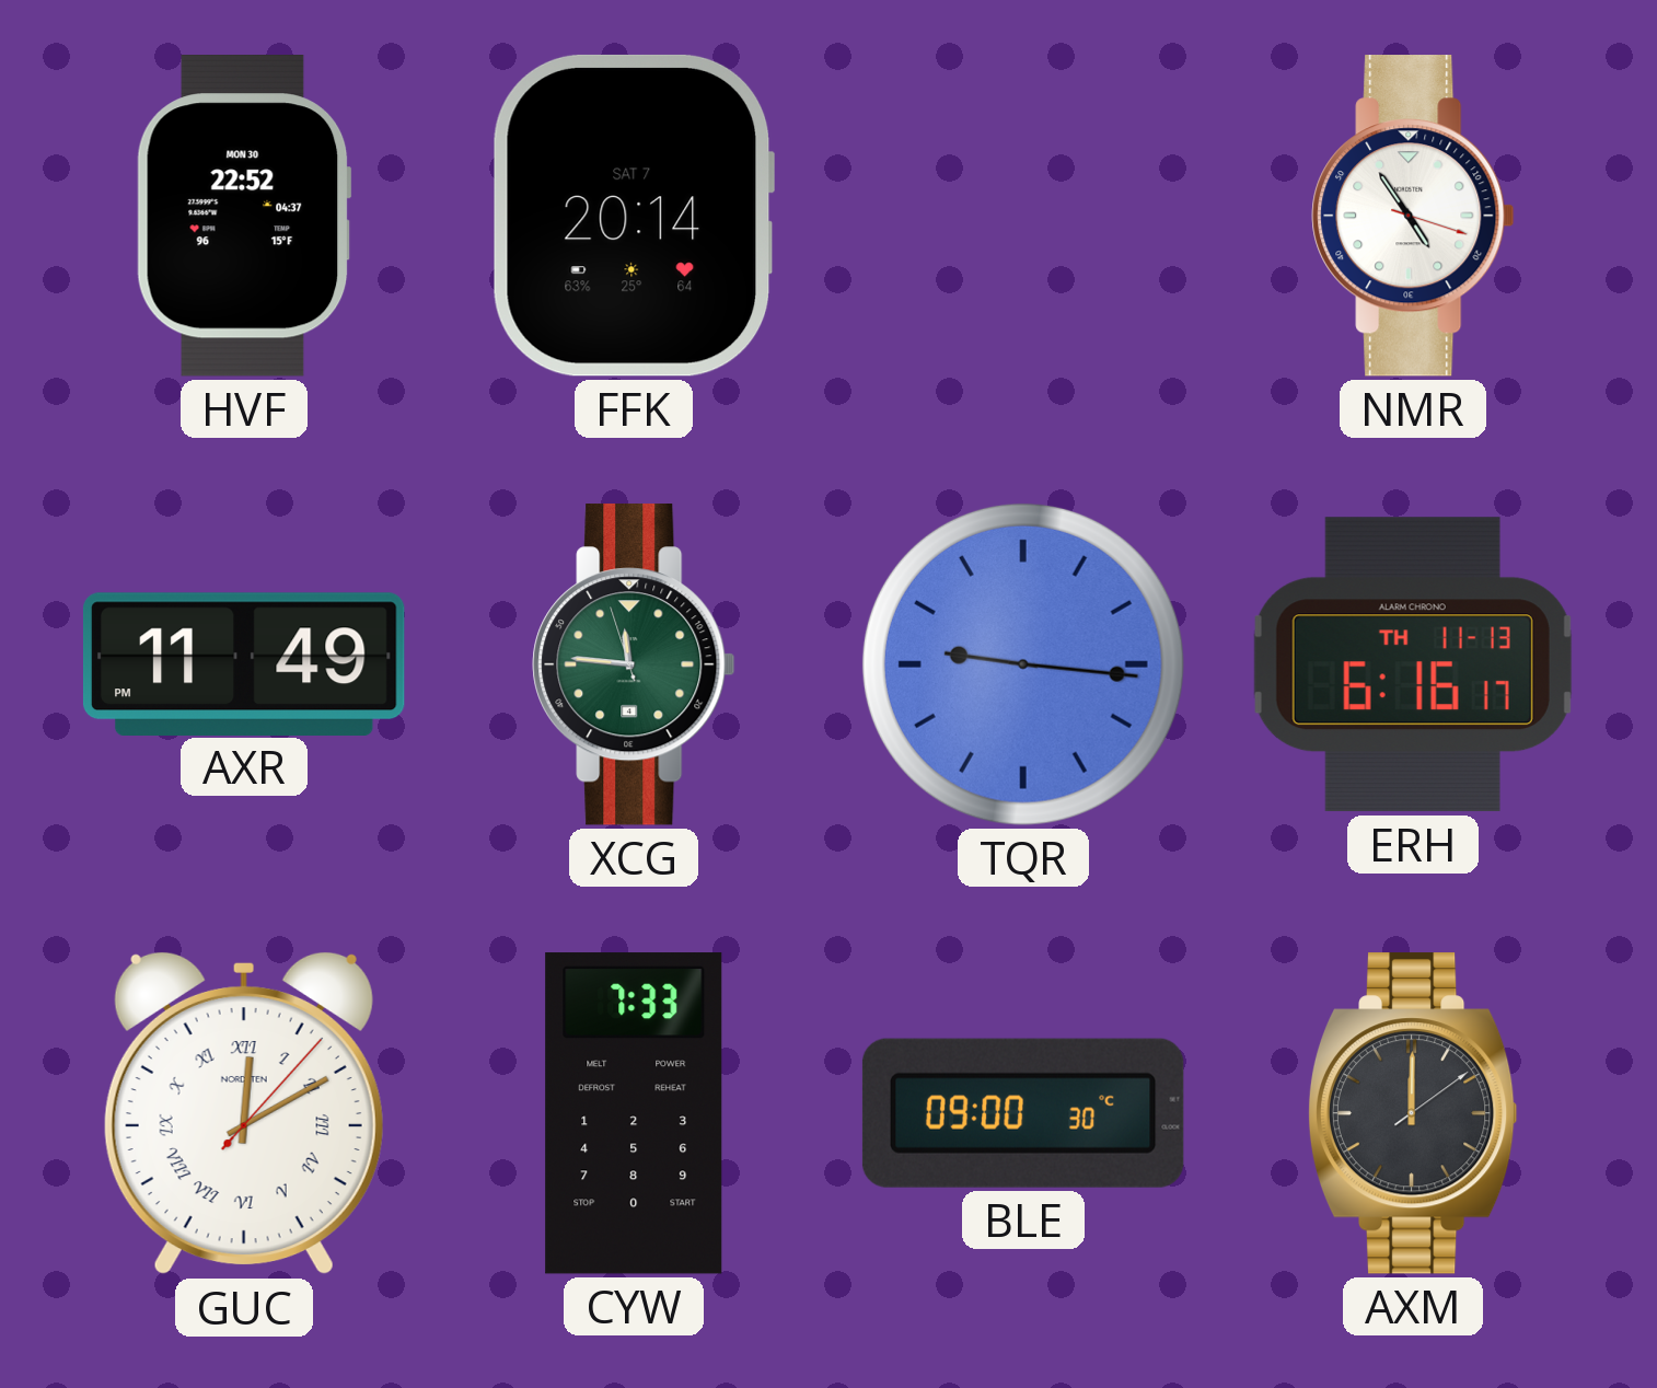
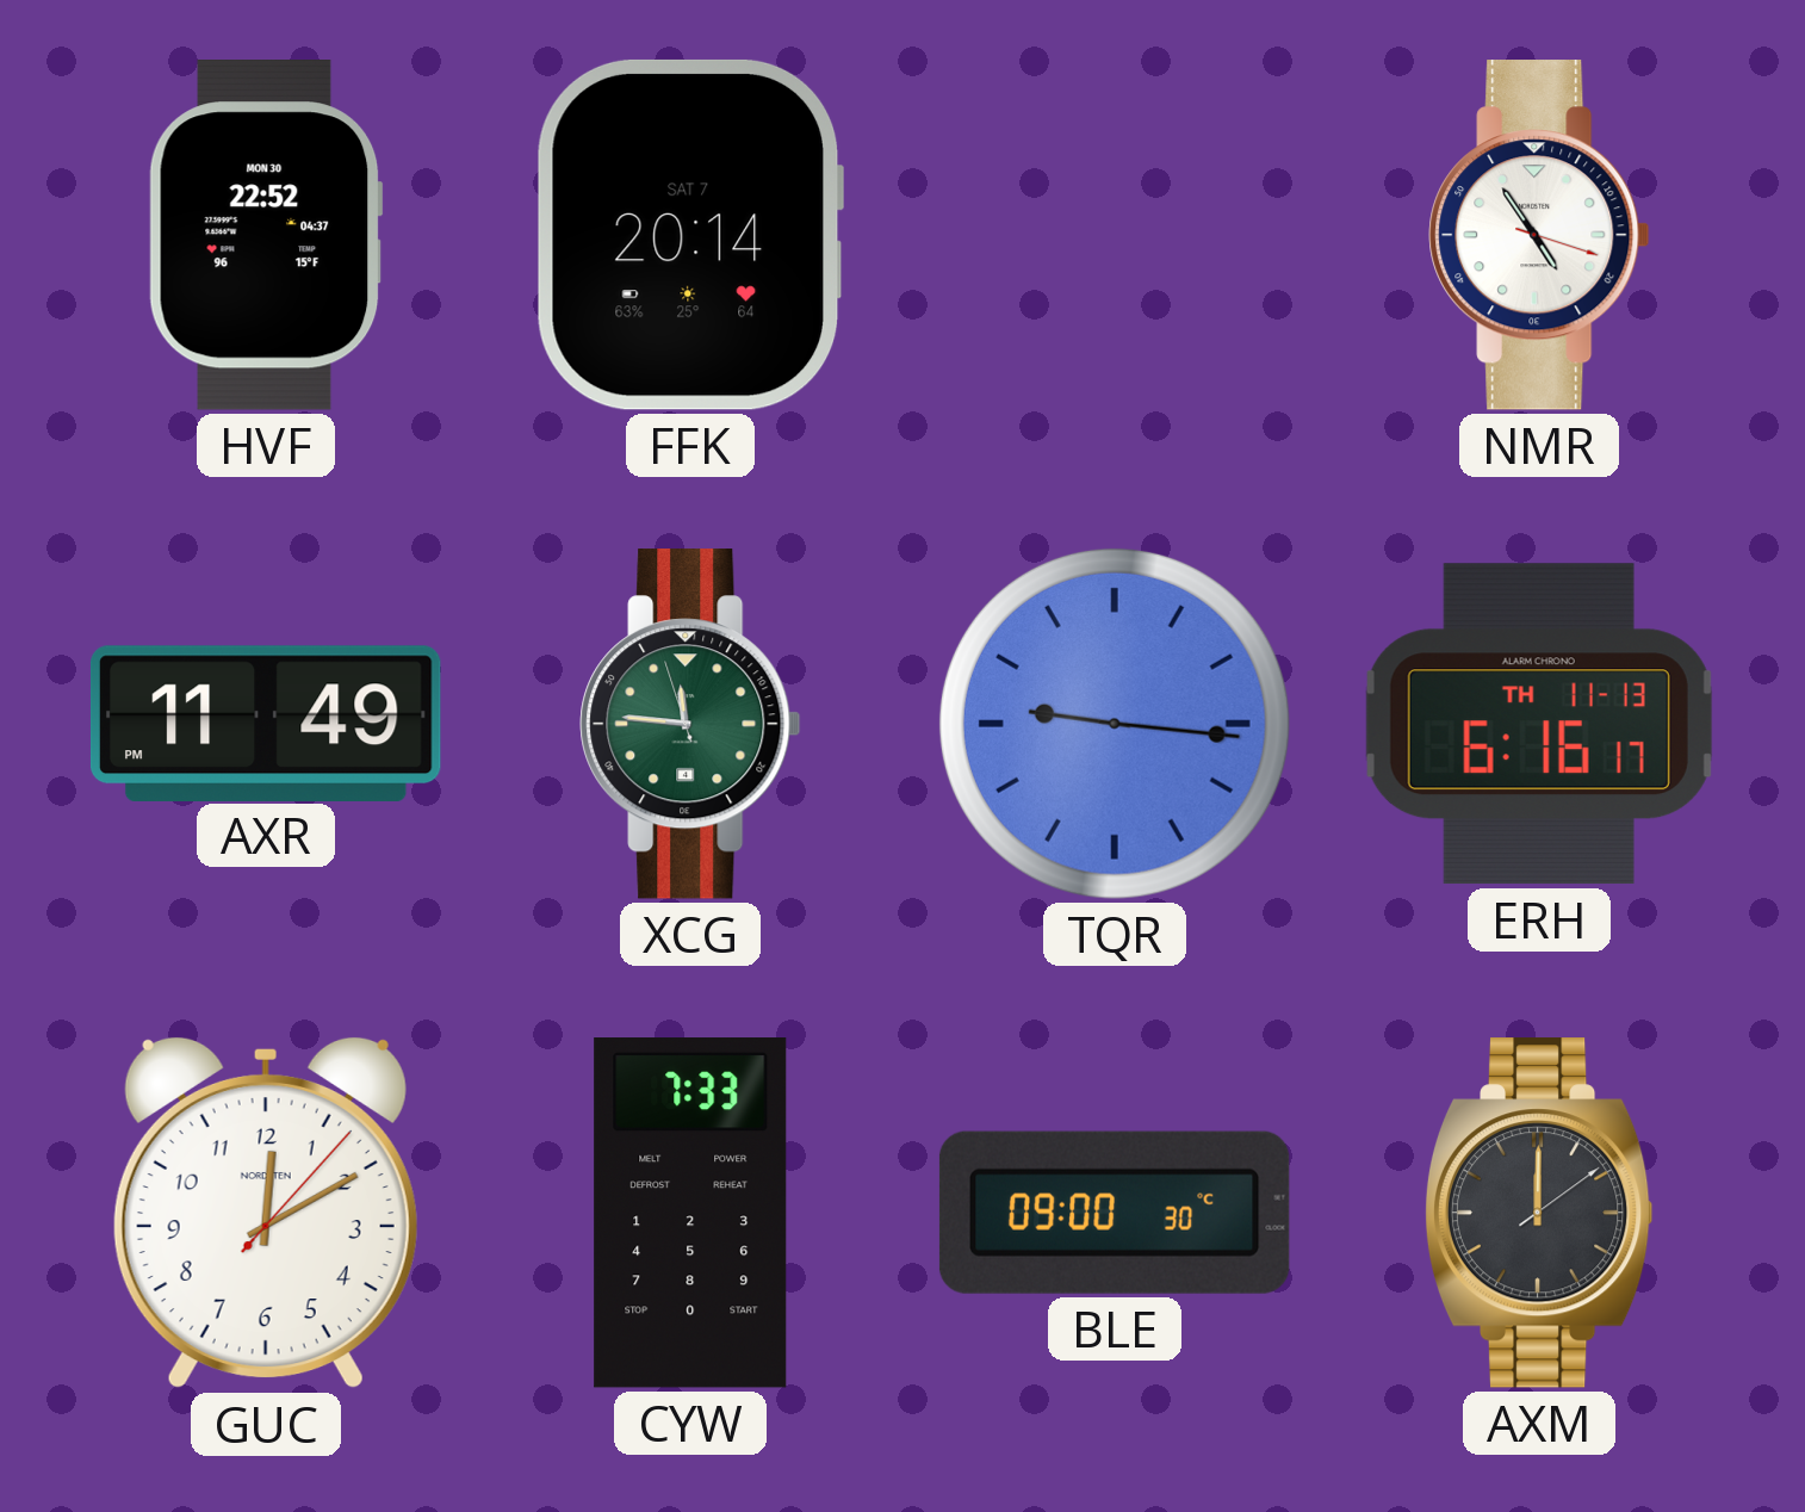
GUC numerals: Roman -> Arabic
